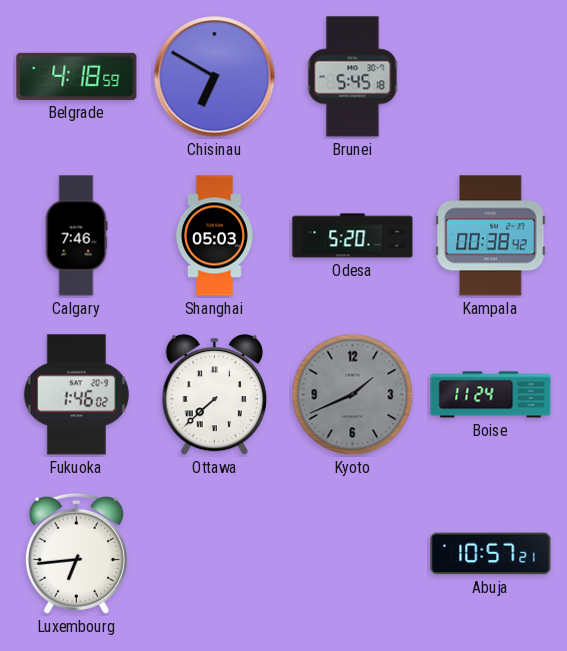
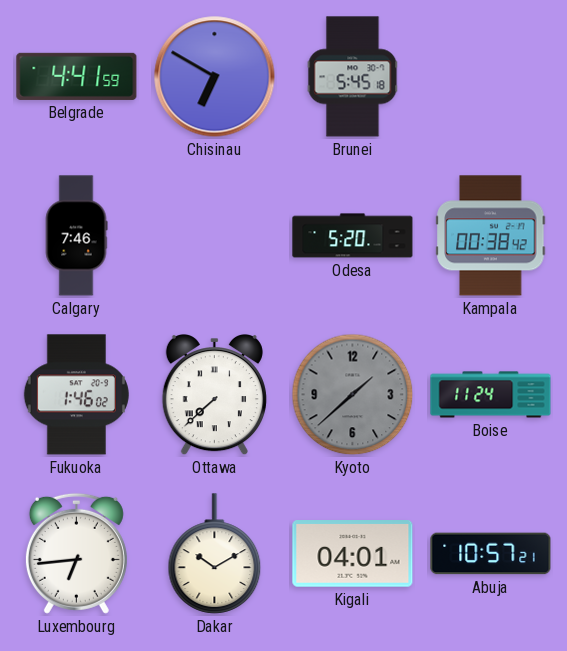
Belgrade: 4:18 -> 4:41
Shanghai: 05:03 -> none
Kyoto: 1:41 -> 1:38
Dakar: none -> 10:10
Kigali: none -> 04:01
